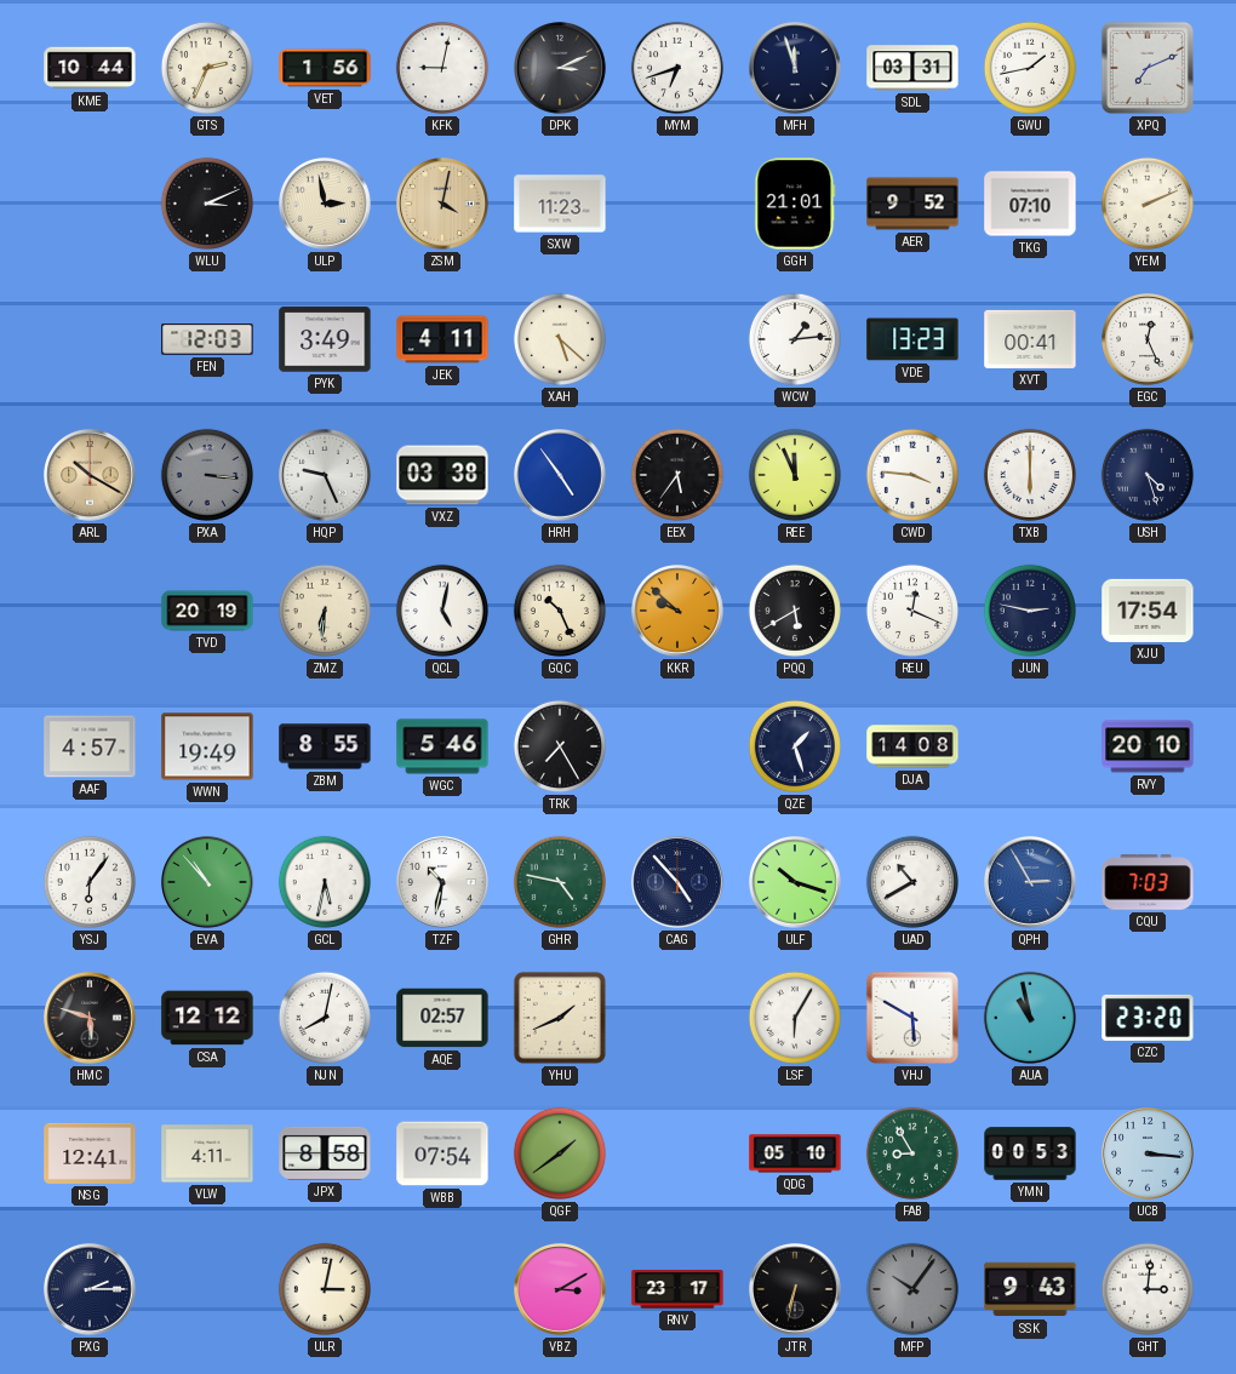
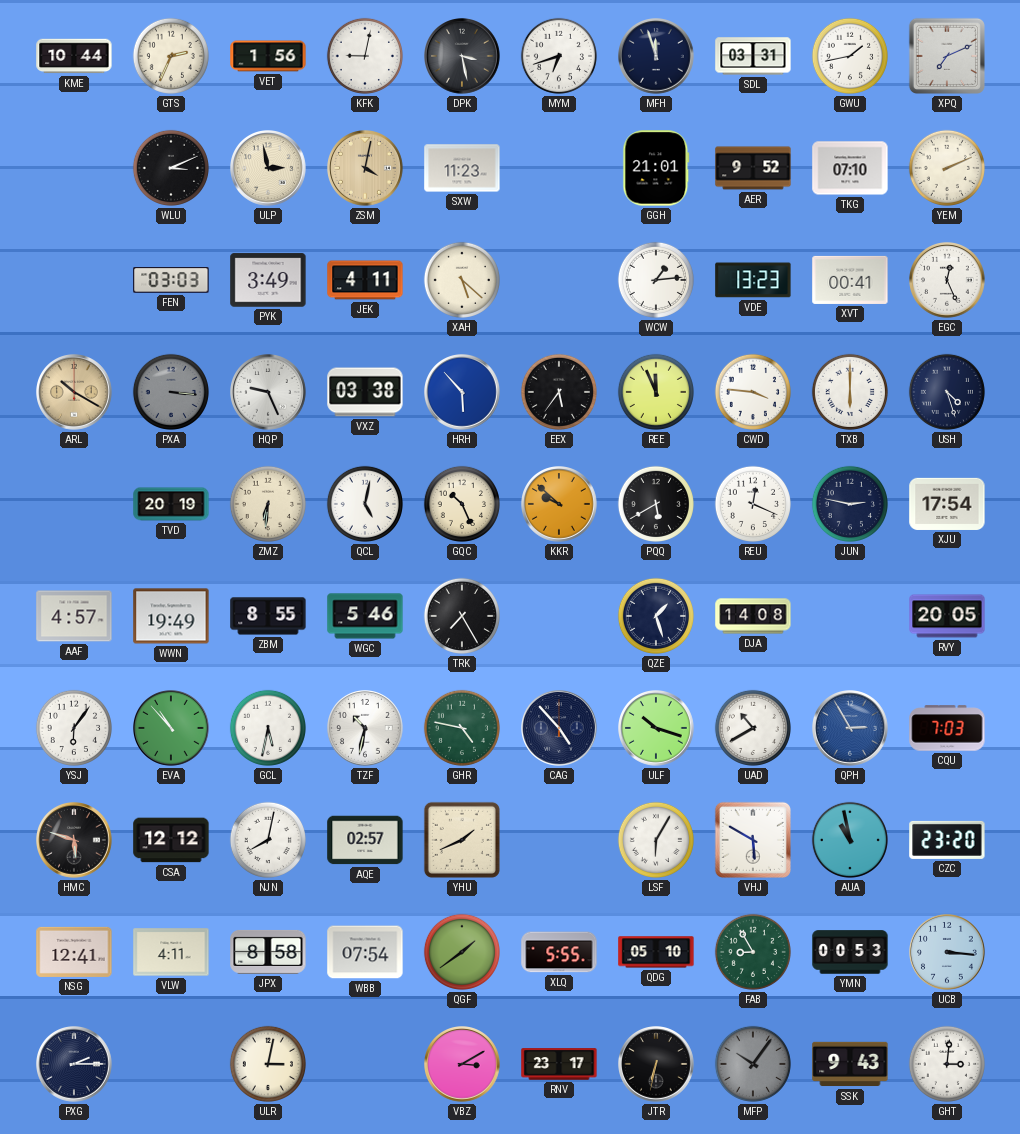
DPK: 3:11 -> 3:28
FEN: 12:03 -> 03:03
HRH: 4:54 -> 5:53
RVY: 20:10 -> 20:05
XLQ: none -> 5:55
